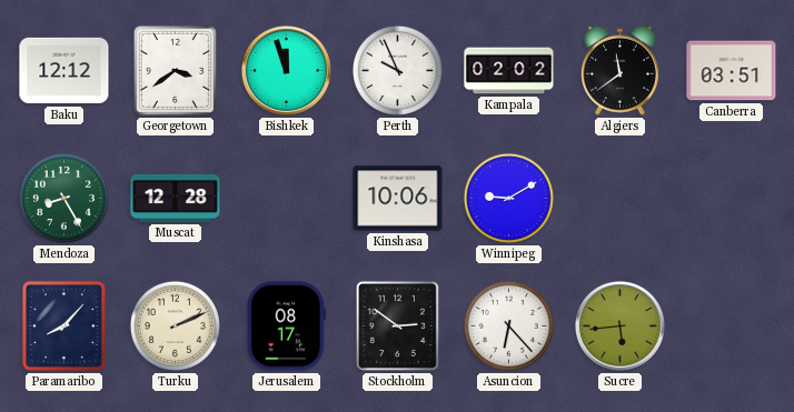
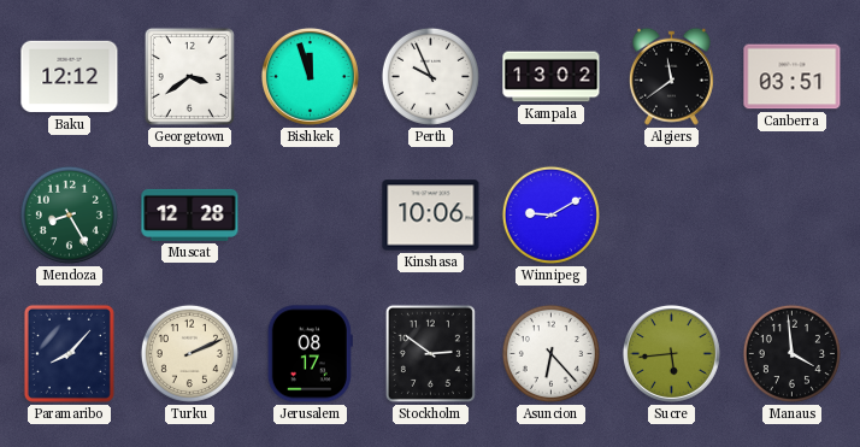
Kampala: 02:02 -> 13:02
Manaus: none -> 3:59
